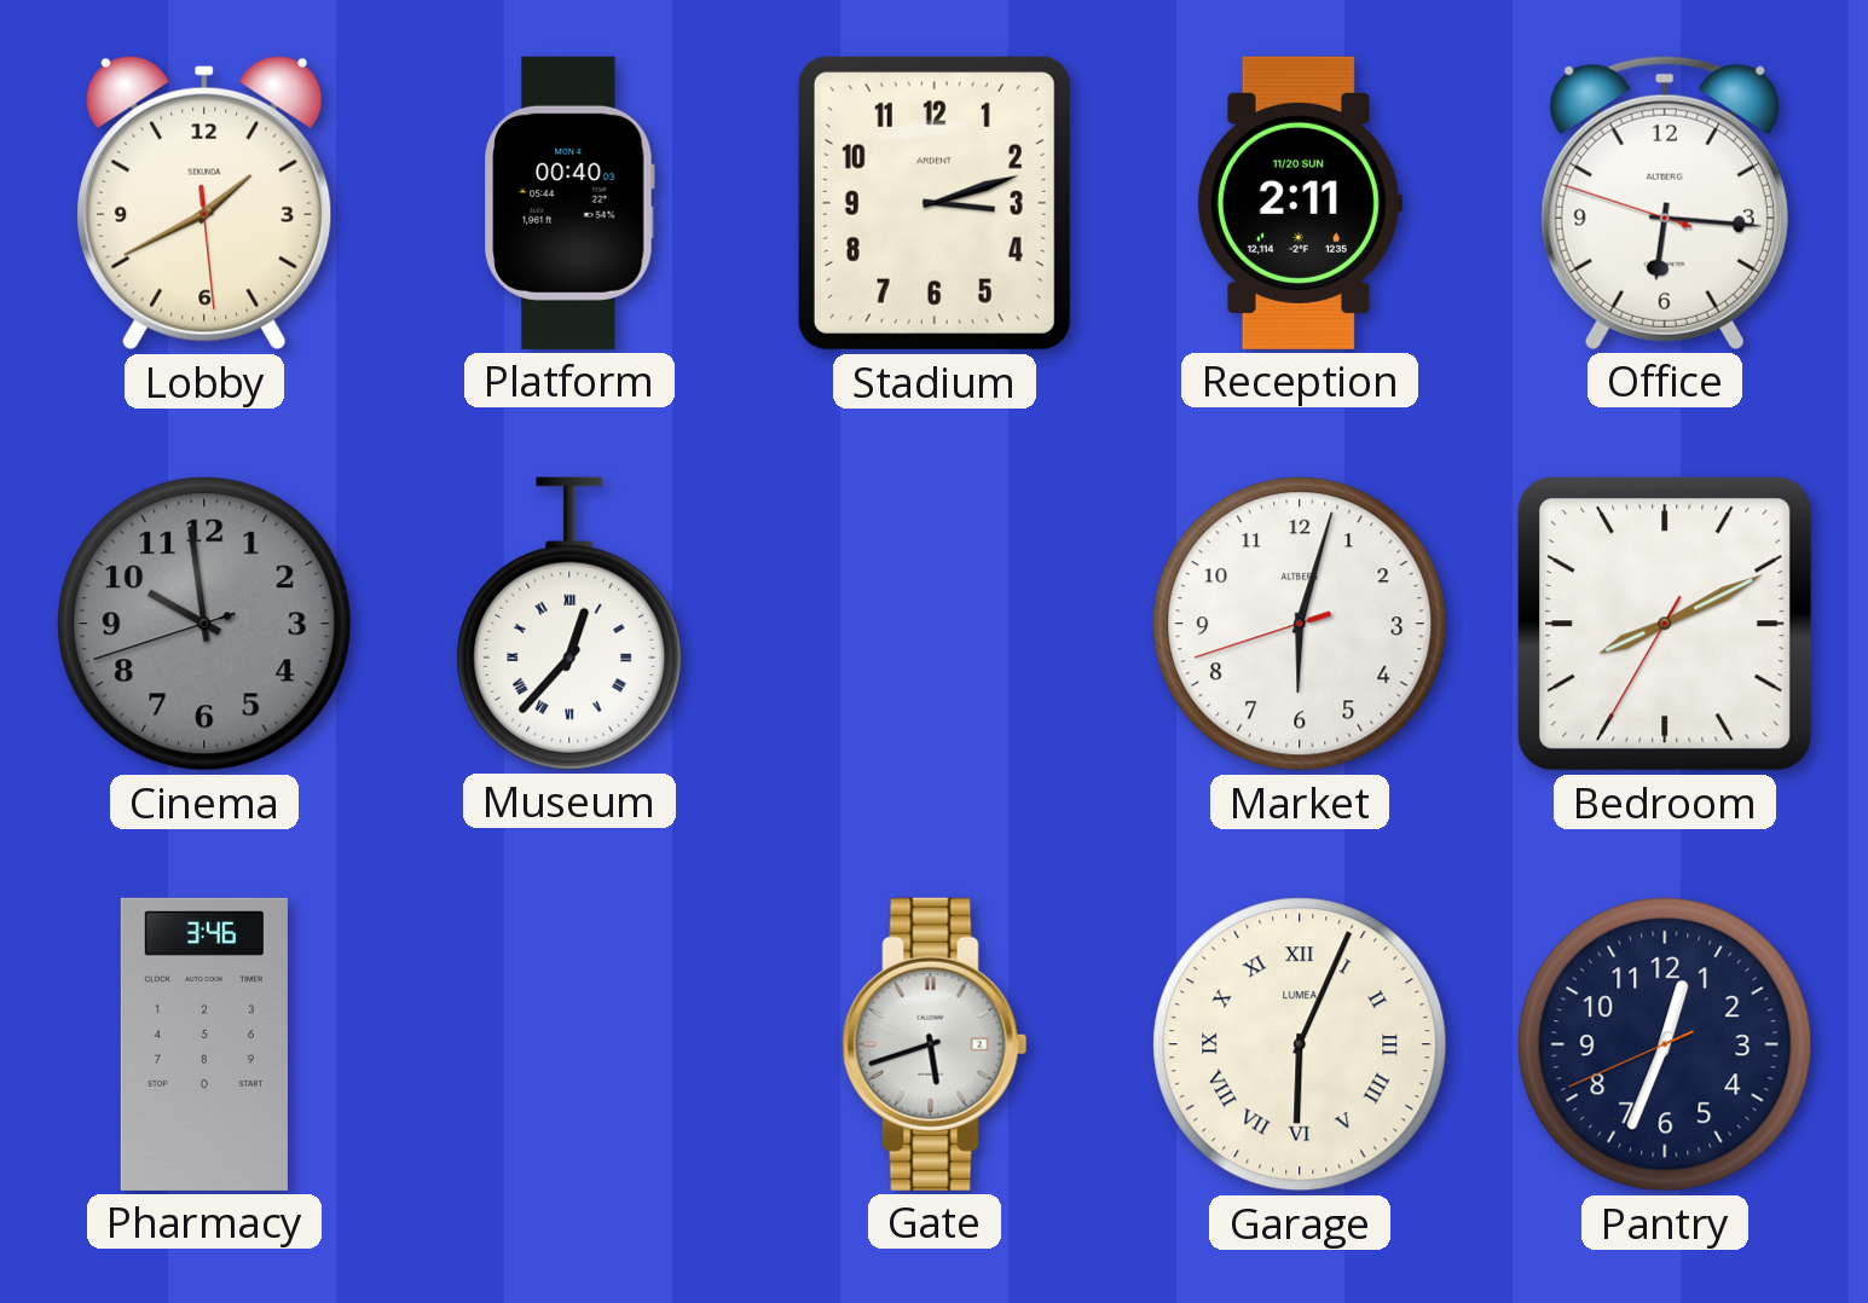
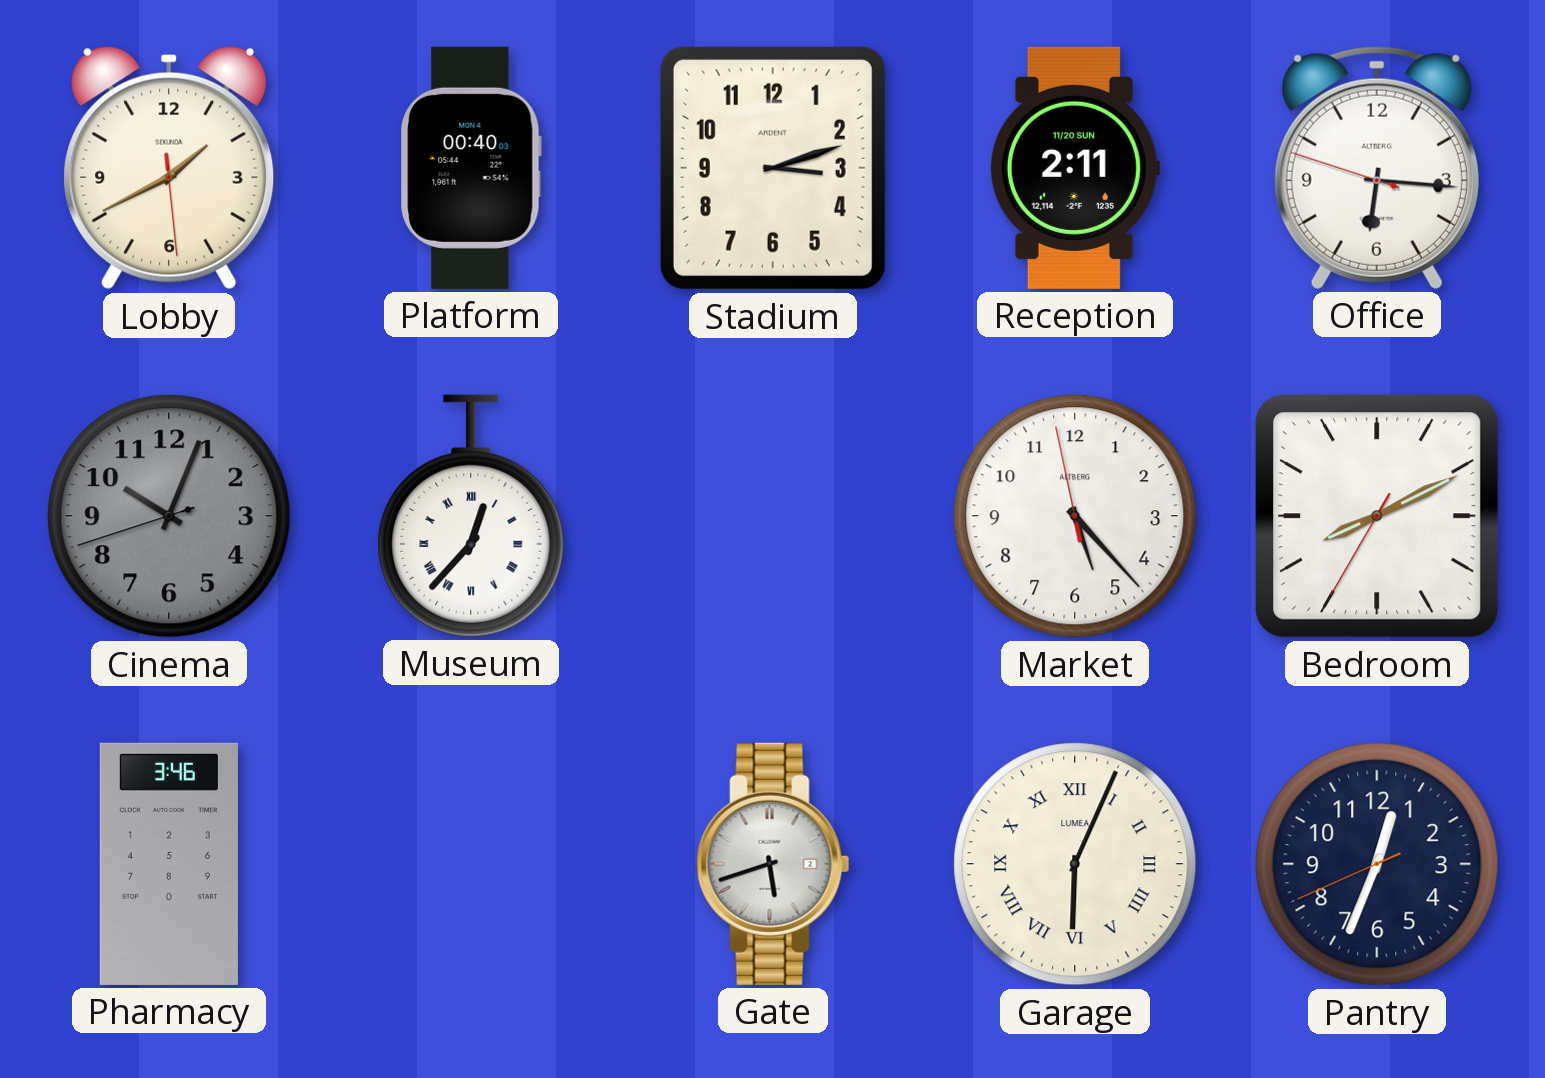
Cinema: 9:58 -> 10:03
Market: 6:02 -> 5:22
